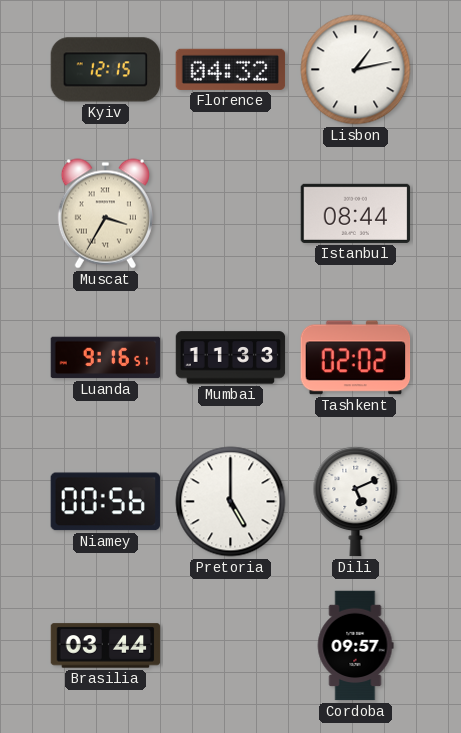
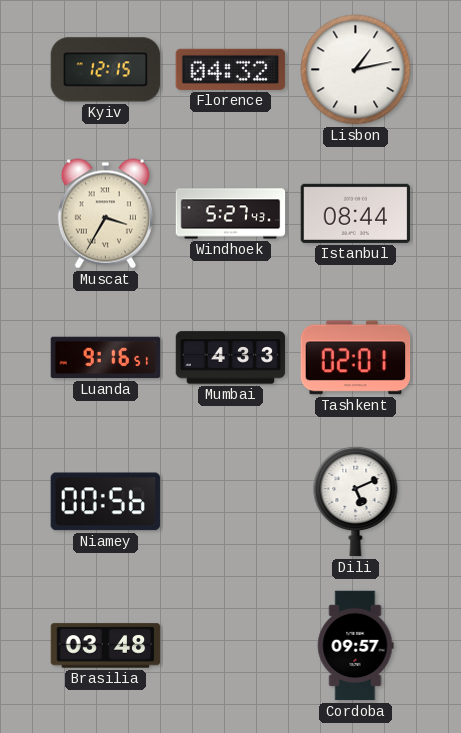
Windhoek: none -> 5:27
Mumbai: 11:33 -> 4:33
Tashkent: 02:02 -> 02:01
Pretoria: 5:00 -> none
Brasilia: 03:44 -> 03:48
